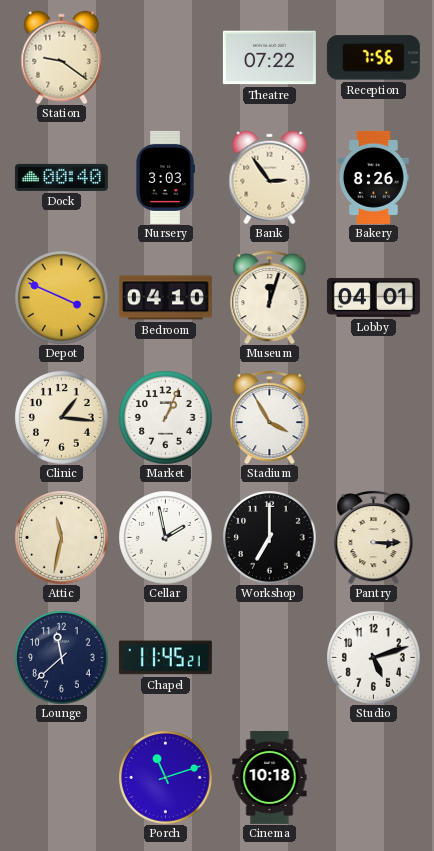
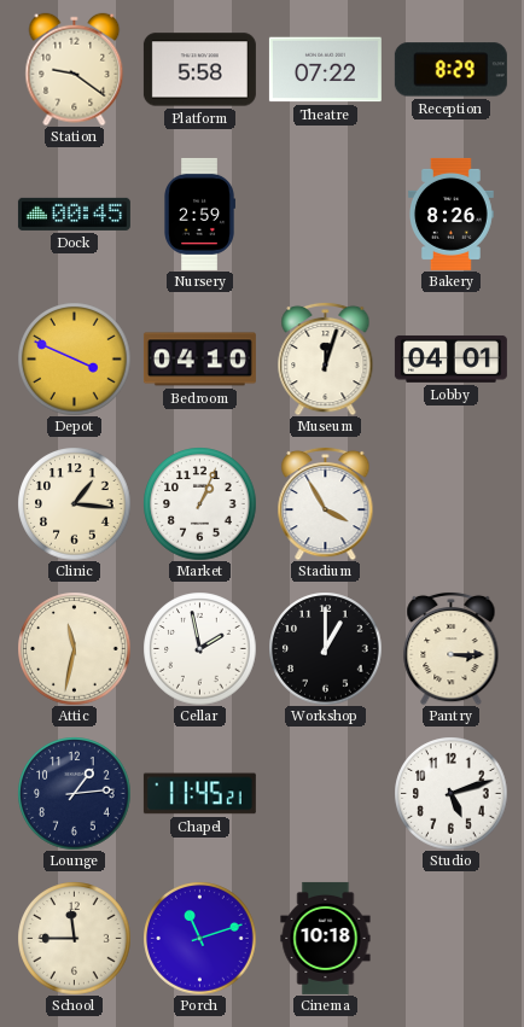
Platform: none -> 5:58
Reception: 7:56 -> 8:29
Dock: 00:40 -> 00:45
Nursery: 3:03 -> 2:59
Bank: 2:54 -> none
Workshop: 7:00 -> 1:00
Lounge: 11:38 -> 1:14
School: none -> 11:45
